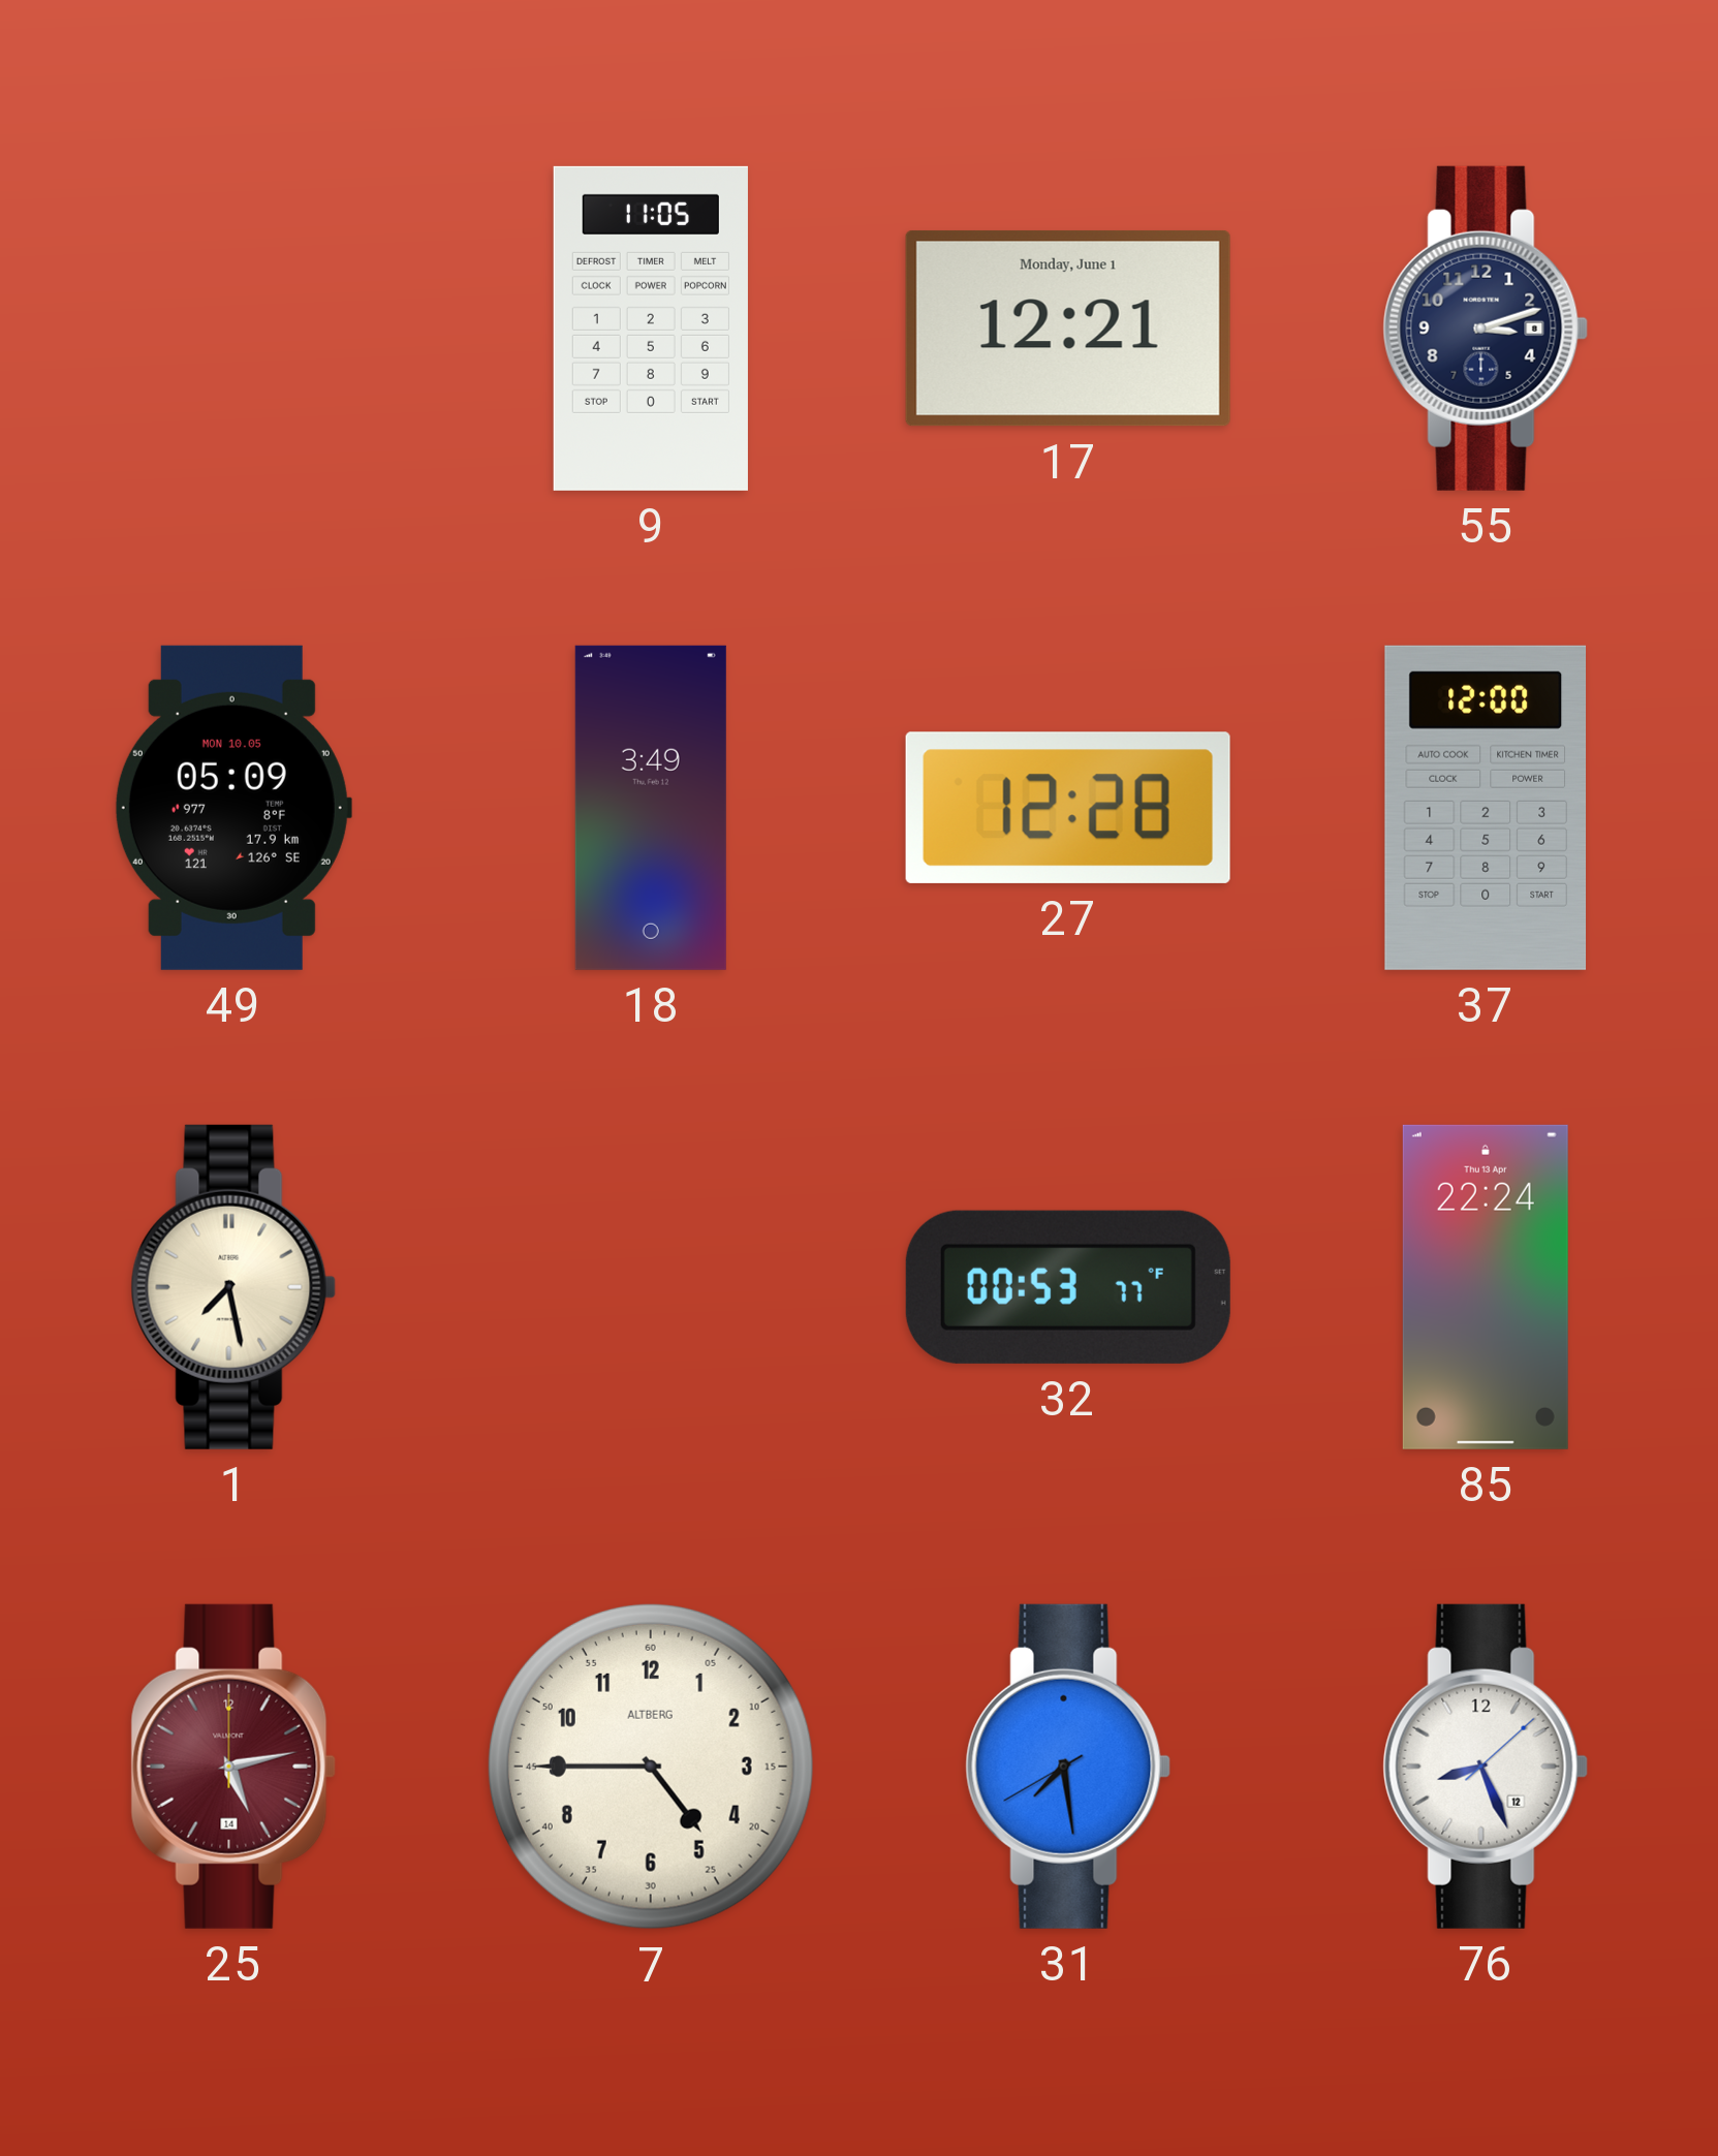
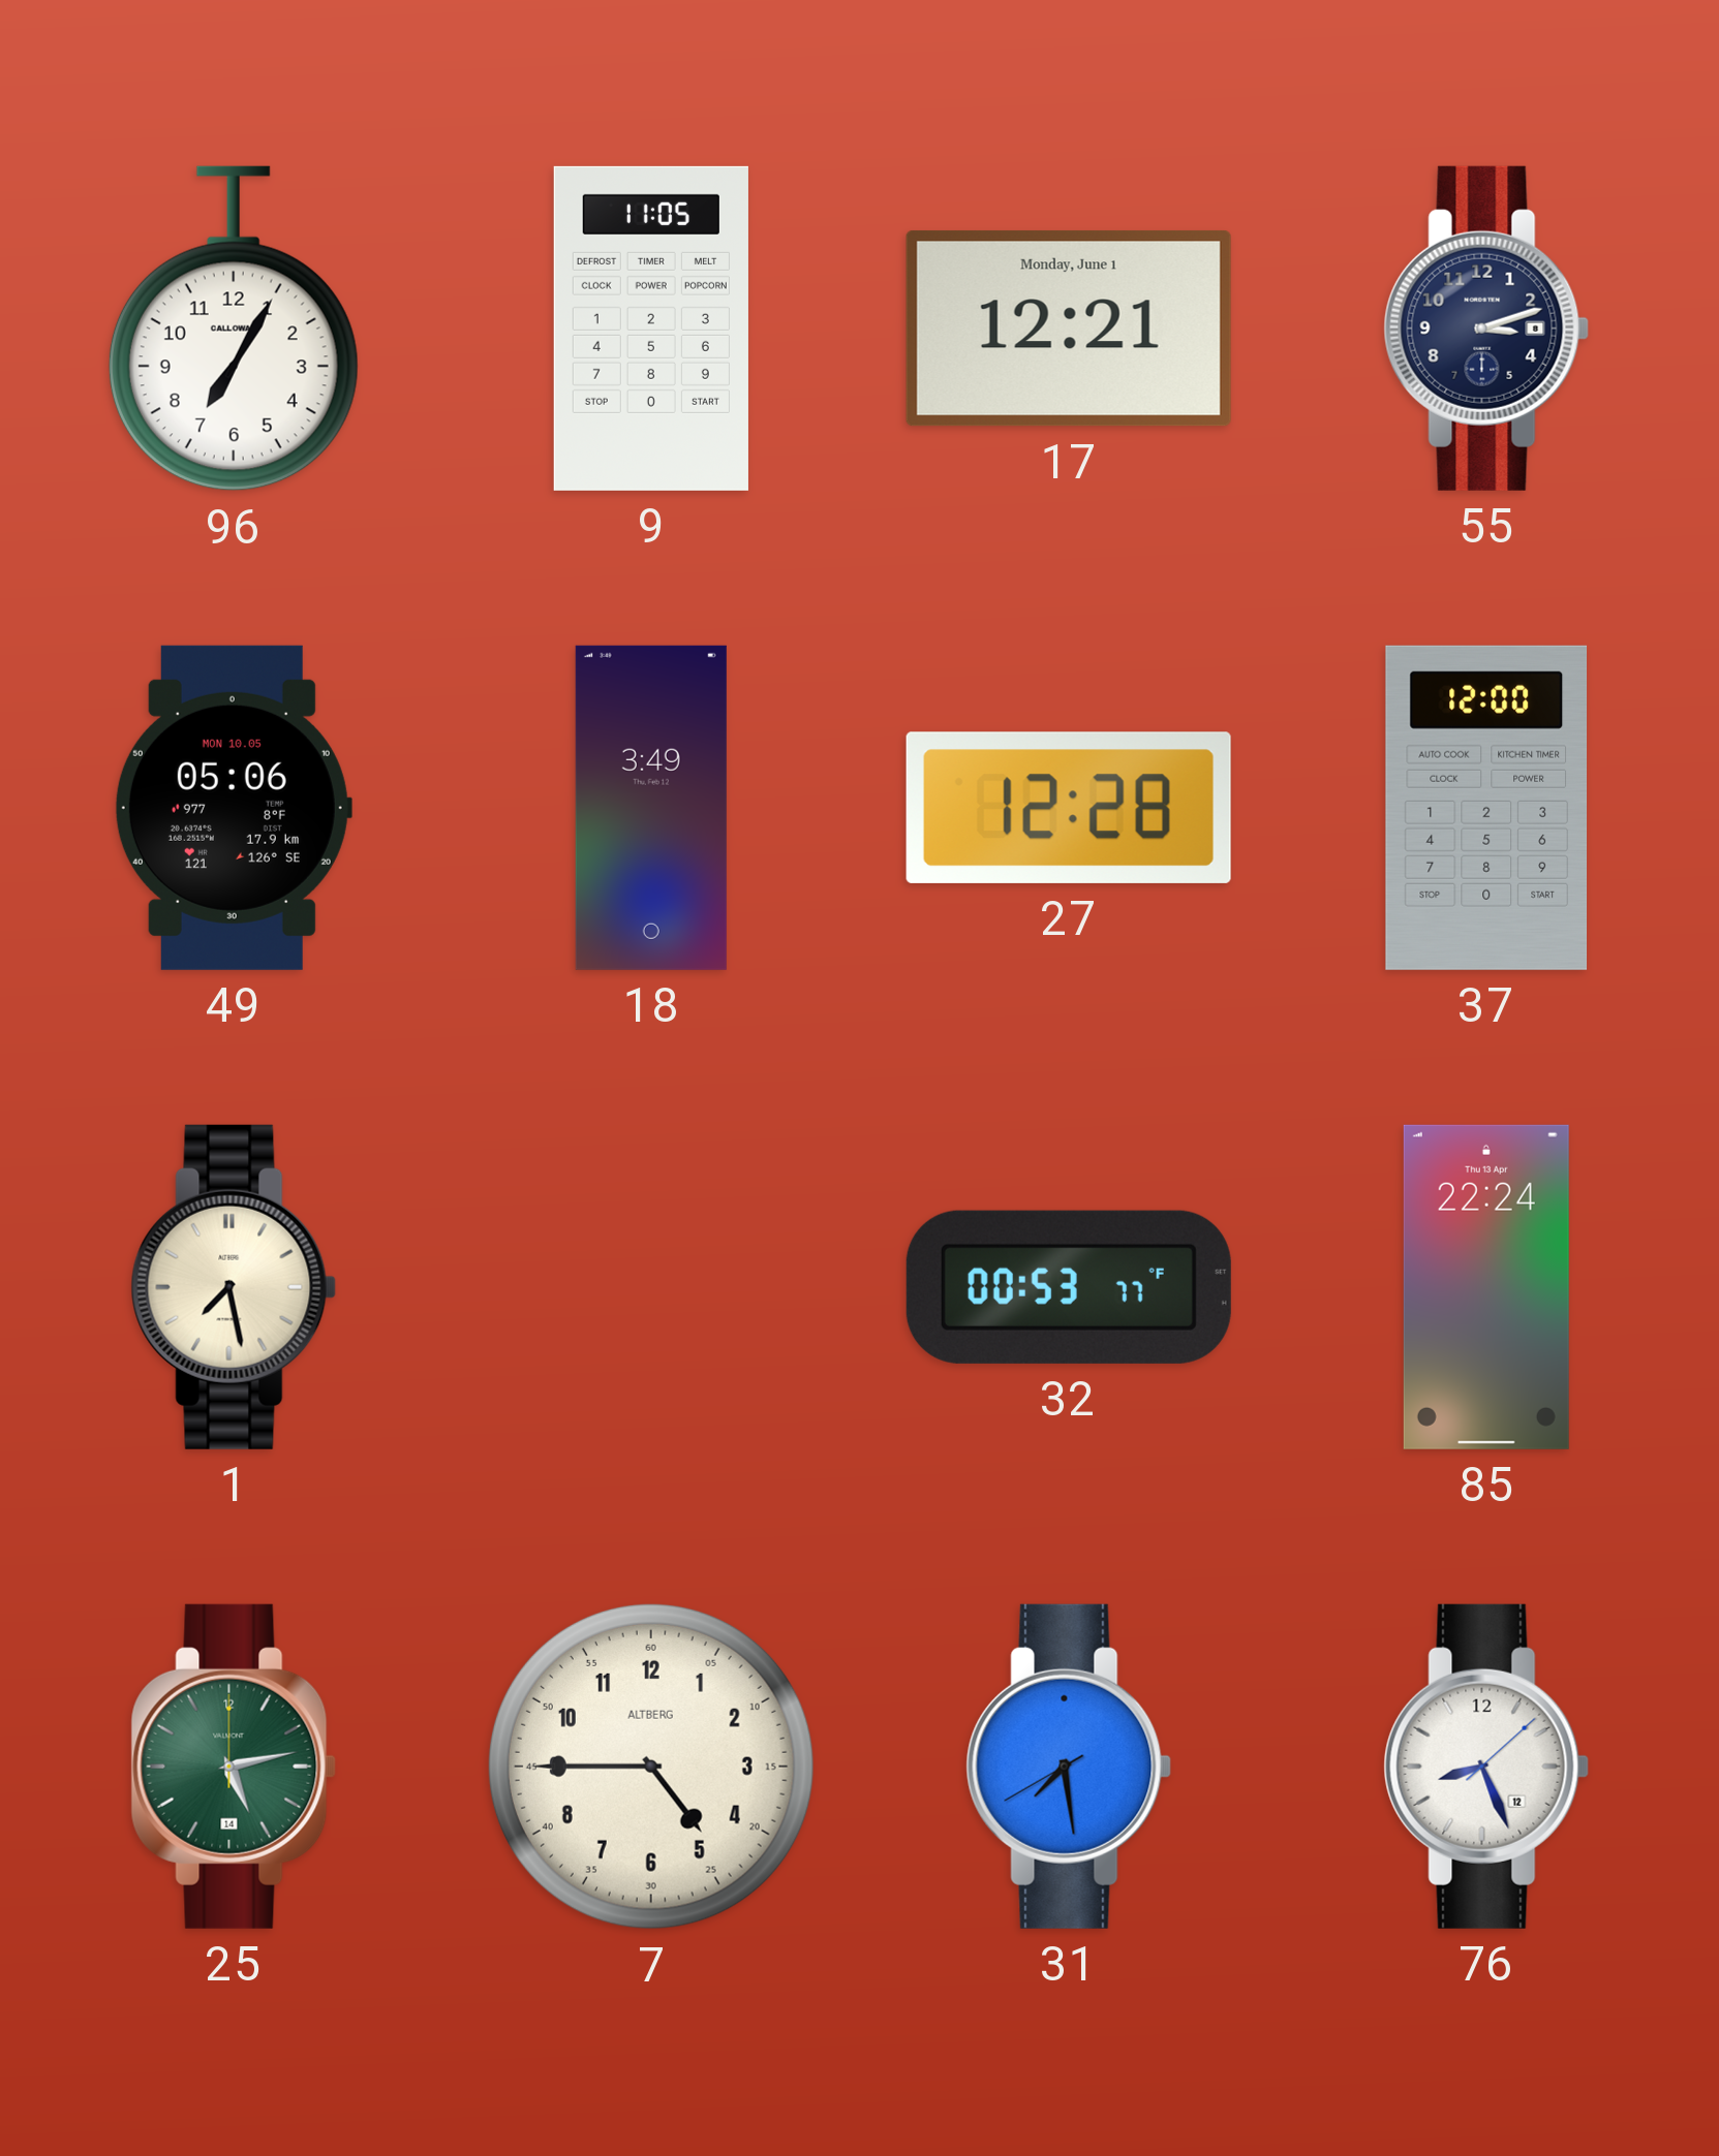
96: none -> 7:05
49: 05:09 -> 05:06
25 dial: burgundy -> green
